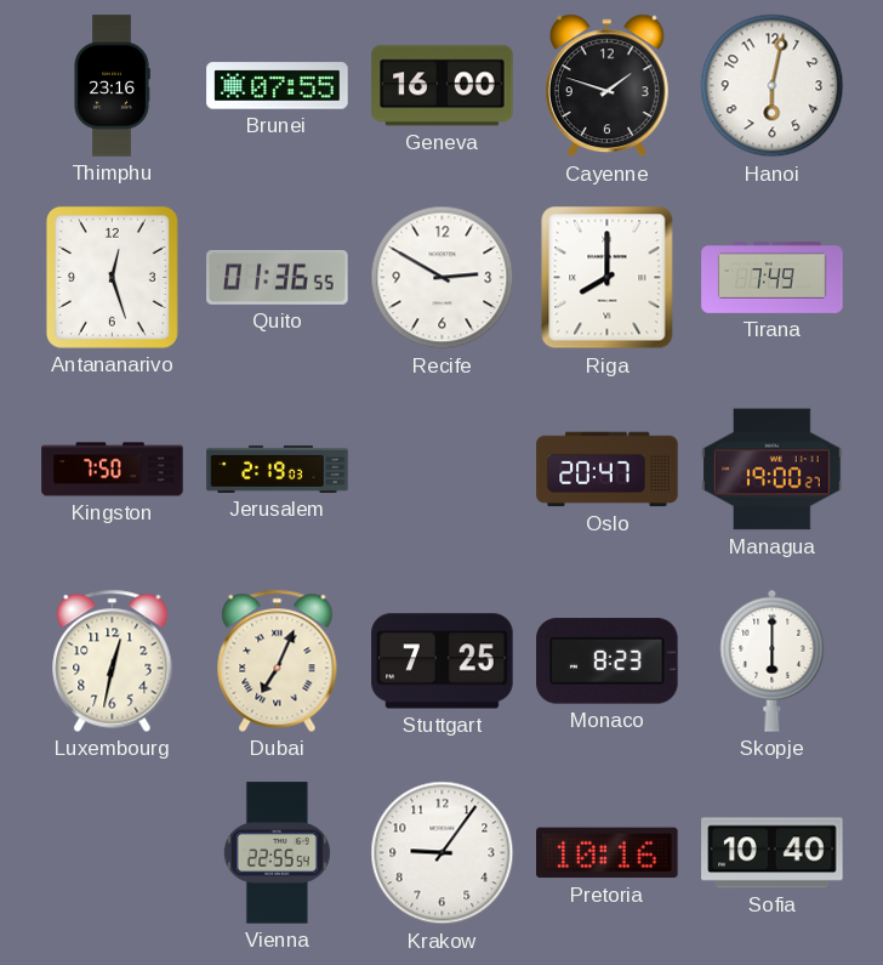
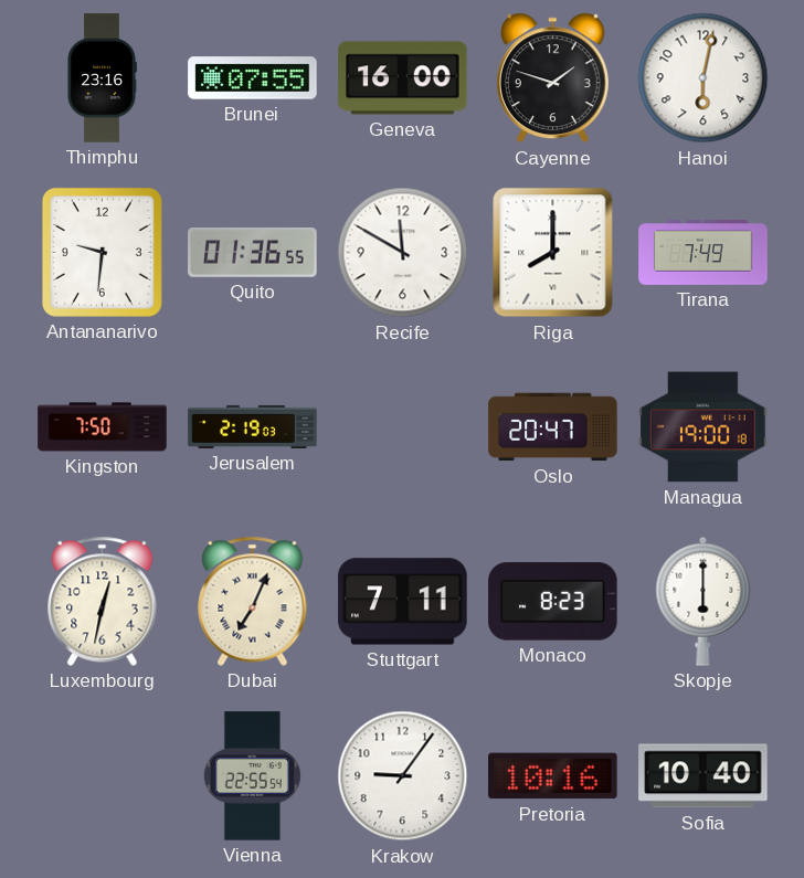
Antananarivo: 12:27 -> 9:31
Recife: 2:50 -> 11:50
Managua: 19:00:27 -> 19:00:18
Stuttgart: 7:25 -> 7:11
